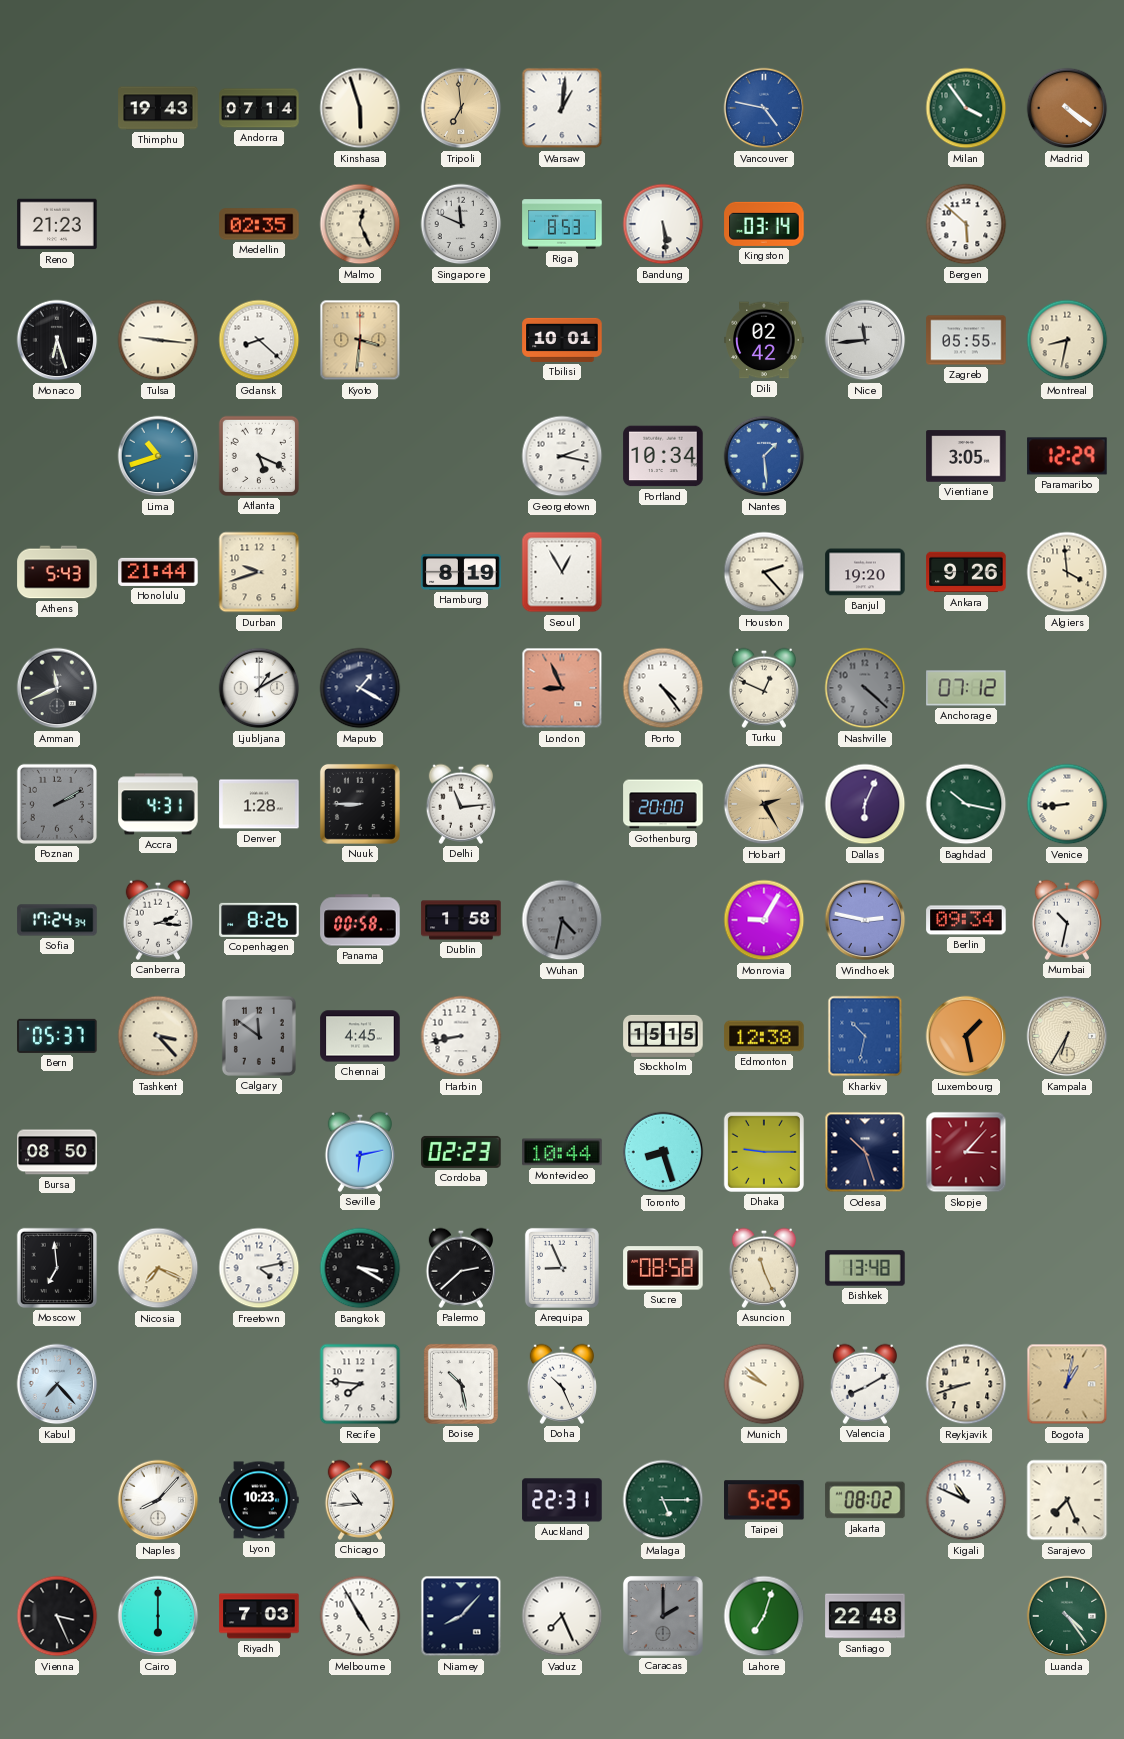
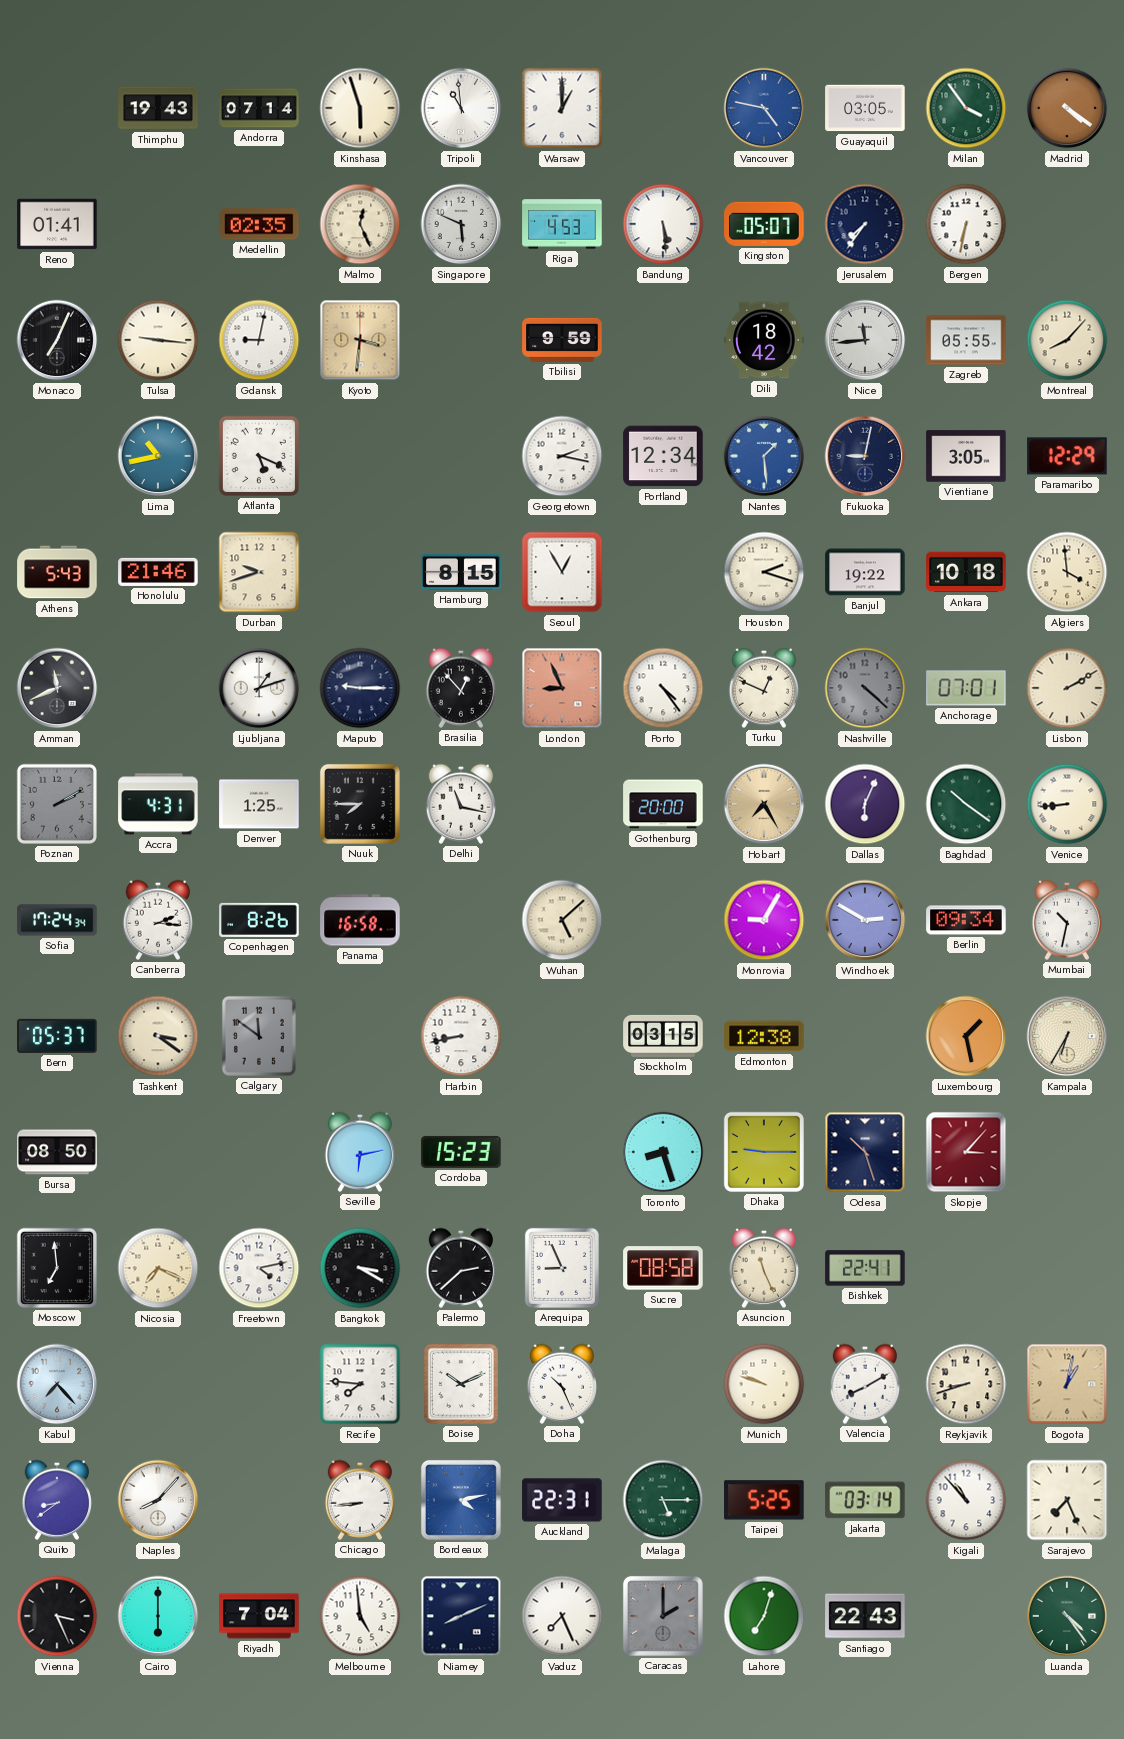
Tripoli: 6:59 -> 10:59
Tripoli dial: champagne -> white
Warsaw: 1:01 -> 1:00
Guayaquil: none -> 03:05
Reno: 21:23 -> 01:41
Singapore: 11:49 -> 5:49
Riga: 8:53 -> 4:53
Kingston: 03:14 -> 05:07
Jerusalem: none -> 7:36
Bergen: 5:52 -> 6:32
Monaco: 6:27 -> 7:04
Gdansk: 8:22 -> 9:02
Tbilisi: 10:01 -> 9:59
Dili: 02:42 -> 18:42
Montreal: 8:32 -> 8:07
Lima: 10:42 -> 10:43
Portland: 10:34 -> 12:34
Fukuoka: none -> 9:02
Honolulu: 21:44 -> 21:46
Hamburg: 8:19 -> 8:15
Houston: 2:23 -> 2:18
Banjul: 19:20 -> 19:22
Ankara: 9:26 -> 10:18
Ljubljana: 1:10 -> 1:12
Maputo: 1:20 -> 9:15
Brasilia: none -> 12:53
Anchorage: 07:12 -> 07:01
Lisbon: none -> 2:10
Denver: 1:28 -> 1:25
Nuuk: 8:45 -> 7:45
Delhi: 11:14 -> 11:17
Hobart: 2:25 -> 7:25
Baghdad: 10:17 -> 10:21
Panama: 00:58 -> 16:58
Dublin: 1:58 -> none
Wuhan: 4:32 -> 5:08
Wuhan dial: grey -> cream
Windhoek: 2:47 -> 2:50
Tashkent: 3:23 -> 3:21
Chennai: 4:45 -> none
Stockholm: 15:15 -> 03:15
Kharkiv: 10:32 -> none
Cordoba: 02:23 -> 15:23
Montevideo: 10:44 -> none
Bishkek: 13:48 -> 22:41
Boise: 10:28 -> 10:11
Munich: 9:52 -> 9:48
Quito: none -> 8:39
Lyon: 10:23 -> none
Chicago: 10:44 -> 8:44
Bordeaux: none -> 4:13
Jakarta: 08:02 -> 03:14
Kigali: 10:49 -> 10:53
Riyadh: 7:03 -> 7:04
Melbourne: 4:55 -> 4:59
Niamey: 8:07 -> 8:11
Santiago: 22:48 -> 22:43
